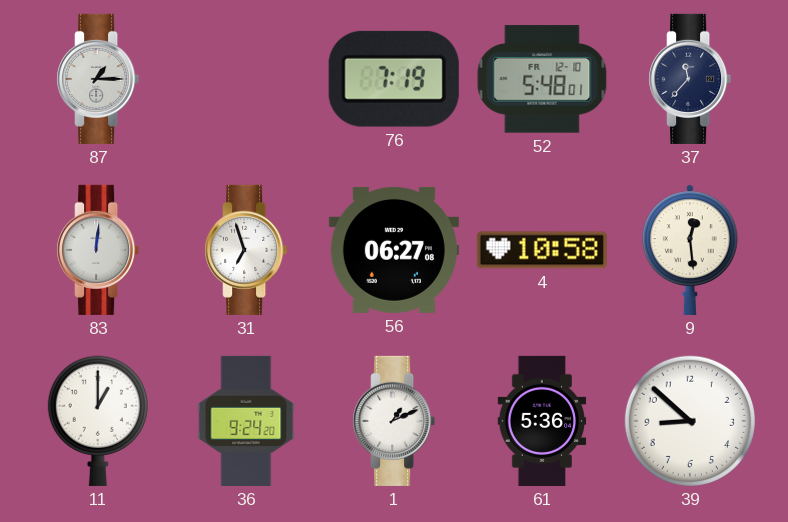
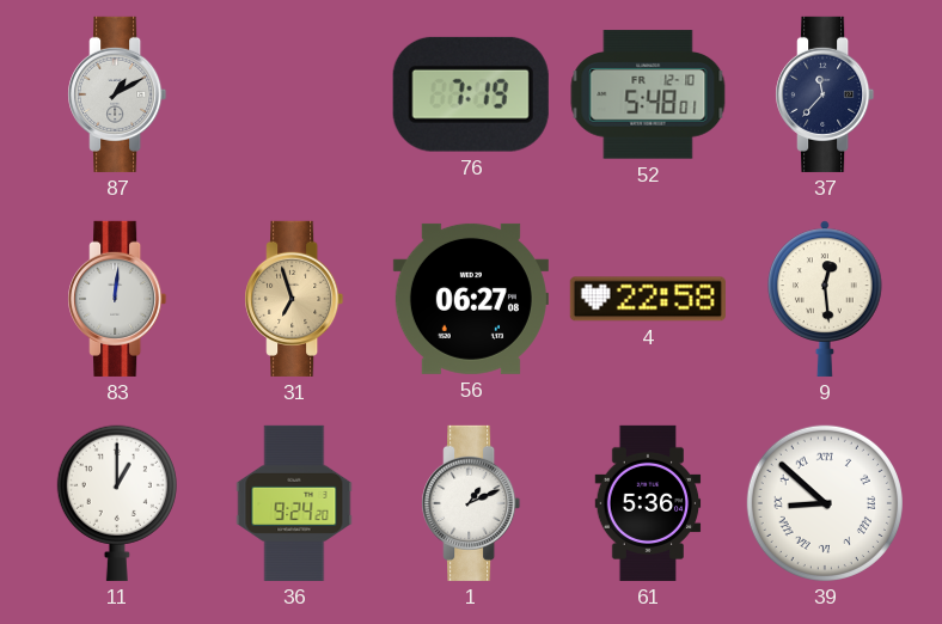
87: 1:15 -> 1:10
31 dial: white -> champagne
4: 10:58 -> 22:58
39 numerals: Arabic -> Roman
